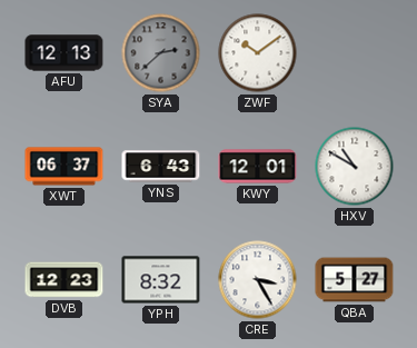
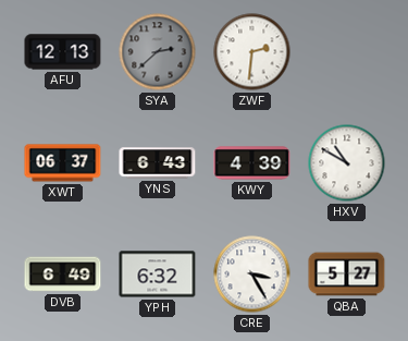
ZWF: 10:09 -> 2:31
KWY: 12:01 -> 4:39
DVB: 12:23 -> 6:49
YPH: 8:32 -> 6:32
